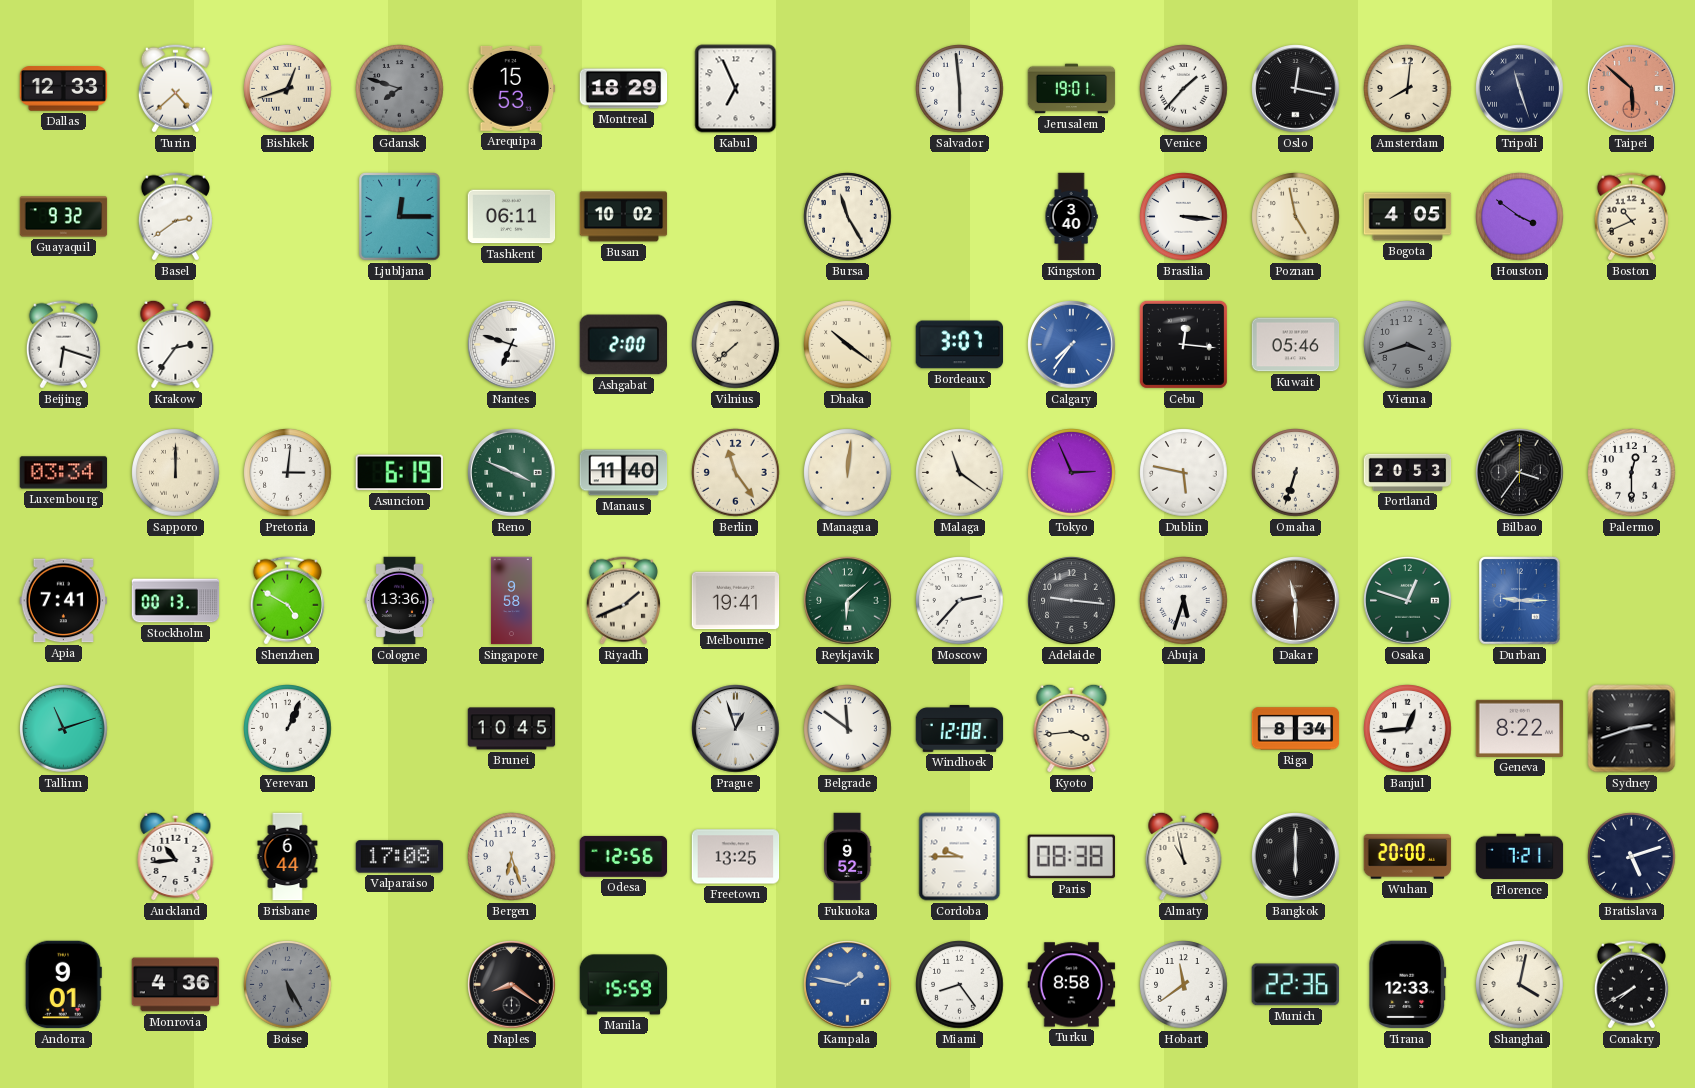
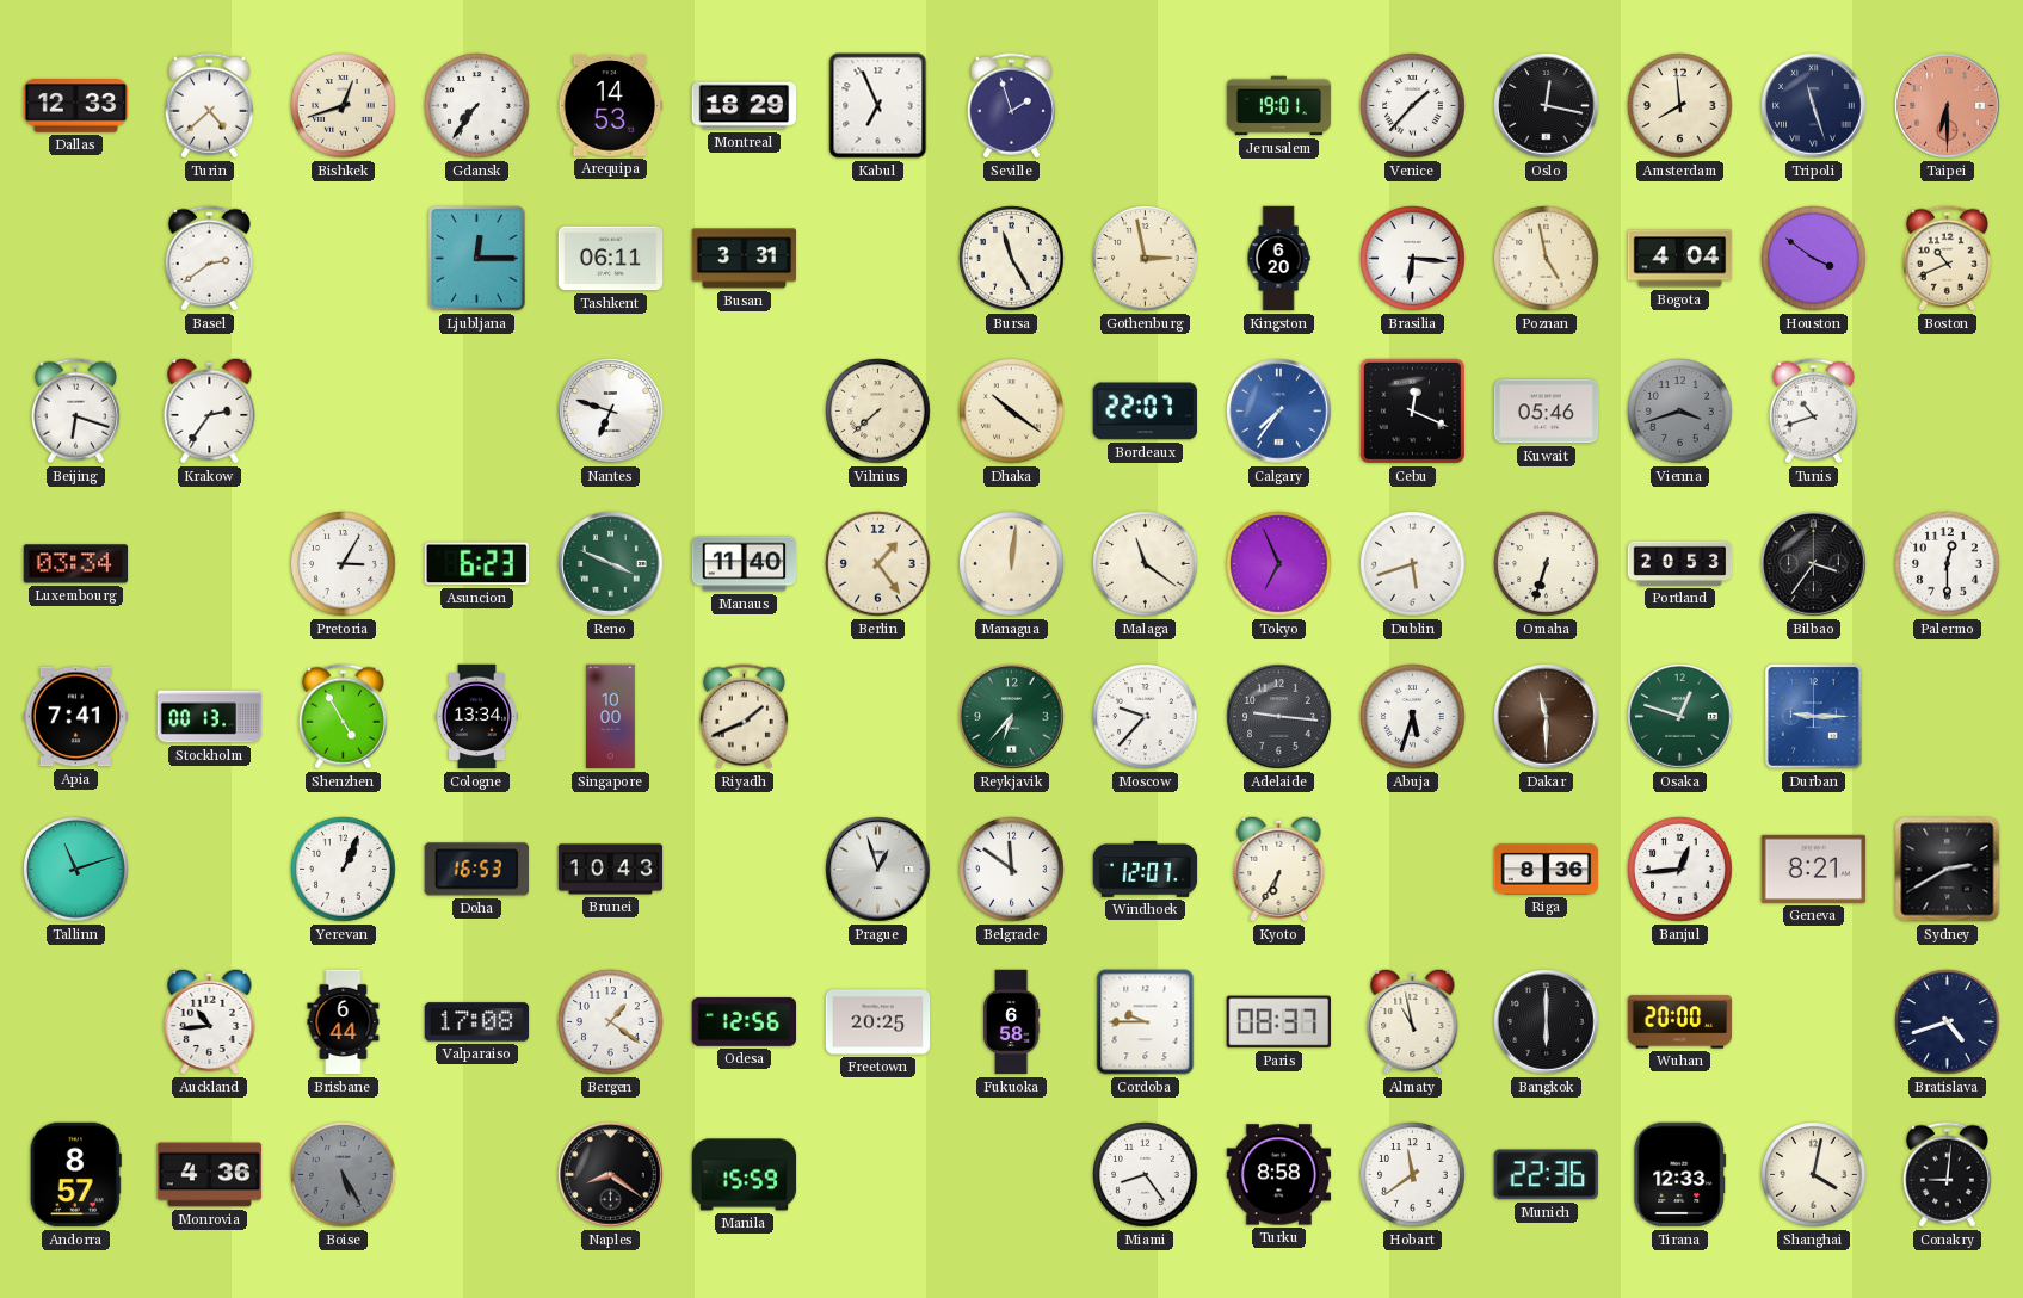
Gdansk: 7:48 -> 7:36
Gdansk dial: grey -> white
Arequipa: 15:53 -> 14:53
Seville: none -> 1:57
Salvador: 5:59 -> none
Amsterdam: 8:01 -> 7:59
Taipei: 5:52 -> 6:30
Guayaquil: 9:32 -> none
Busan: 10:02 -> 3:31
Gothenburg: none -> 2:58
Kingston: 3:40 -> 6:20
Brasilia: 3:16 -> 6:16
Bogota: 4:05 -> 4:04
Ashgabat: 2:00 -> none
Bordeaux: 3:07 -> 22:07
Cebu: 12:16 -> 12:19
Tunis: none -> 10:42
Sapporo: 12:00 -> none
Pretoria: 3:01 -> 3:05
Asuncion: 6:19 -> 6:23
Berlin: 11:24 -> 1:24
Tokyo: 2:56 -> 6:56
Dublin: 5:47 -> 5:42
Shenzhen: 4:50 -> 4:55
Cologne: 13:36 -> 13:34
Singapore: 9:58 -> 10:00
Melbourne: 19:41 -> none
Reykjavik: 6:08 -> 6:37
Moscow: 2:37 -> 9:37
Doha: none -> 16:53
Brunei: 10:45 -> 10:43
Windhoek: 12:08 -> 12:07
Kyoto: 3:44 -> 6:35
Riga: 8:34 -> 8:36
Geneva: 8:22 -> 8:21
Sydney: 2:42 -> 2:40
Bergen: 6:27 -> 1:21
Freetown: 13:25 -> 20:25
Fukuoka: 9:52 -> 6:58
Paris: 08:38 -> 08:37
Florence: 7:21 -> none
Bratislava: 5:12 -> 4:42
Andorra: 9:01 -> 8:57
Kampala: 1:47 -> none
Conakry: 7:40 -> 9:01
